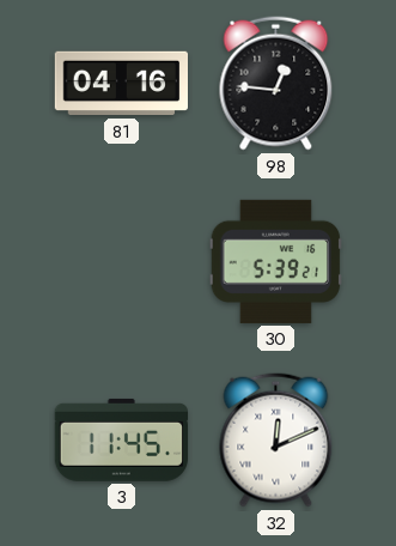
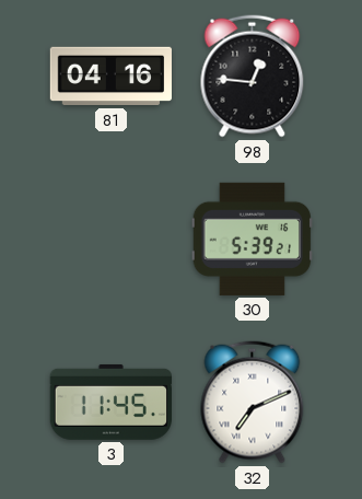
32: 12:11 -> 7:11
